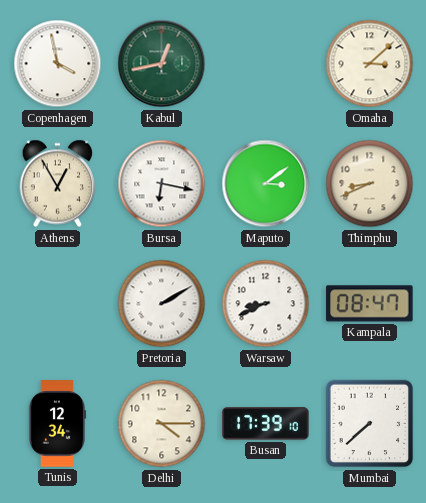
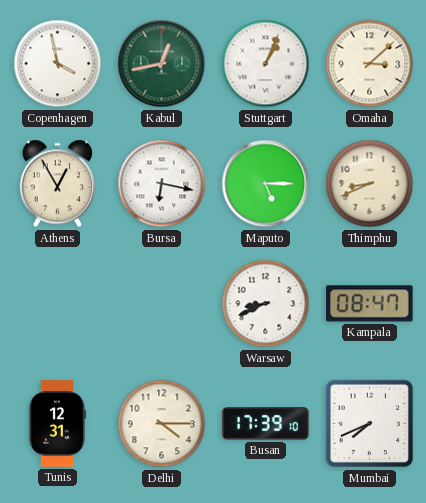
Stuttgart: none -> 1:04
Maputo: 3:09 -> 5:15
Pretoria: 2:10 -> none
Tunis: 12:34 -> 12:31
Mumbai: 7:38 -> 7:41
